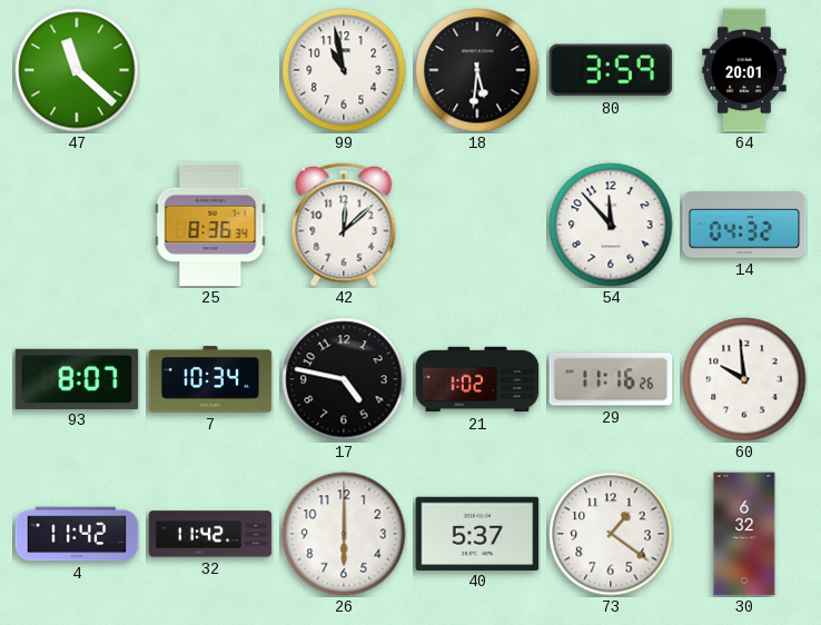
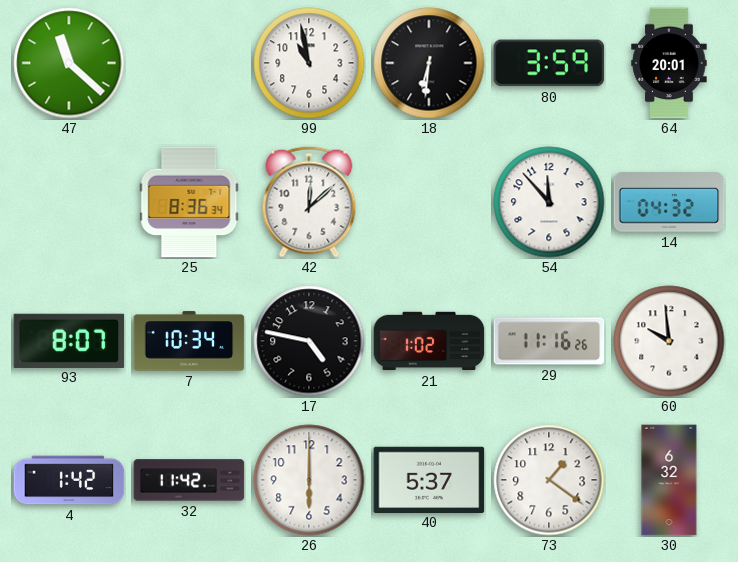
18: 5:31 -> 6:31
4: 11:42 -> 1:42
